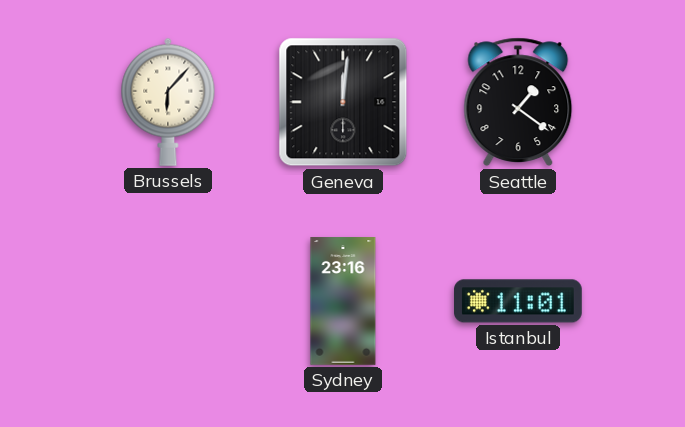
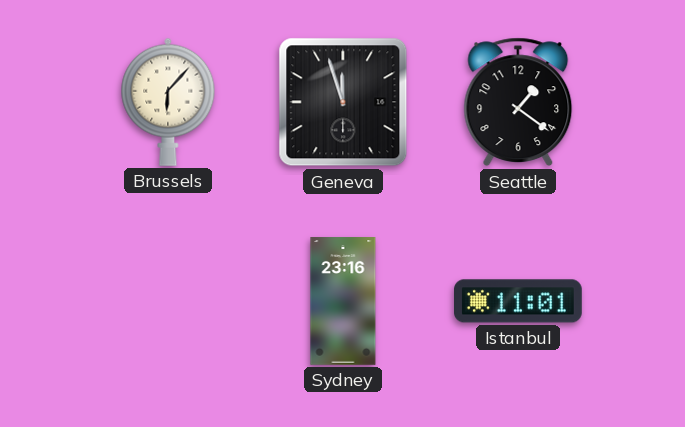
Geneva: 12:01 -> 11:57
